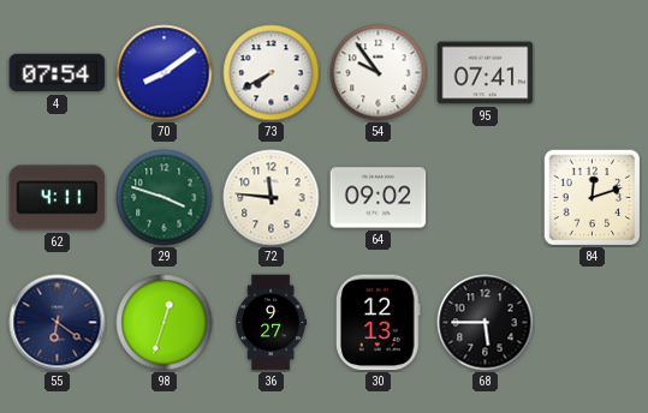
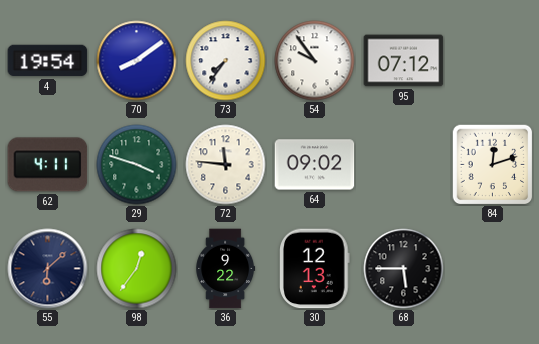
4: 07:54 -> 19:54
73: 7:40 -> 7:36
95: 07:41 -> 07:12
55: 6:21 -> 6:08
98: 12:33 -> 12:36
36: 9:27 -> 9:22
